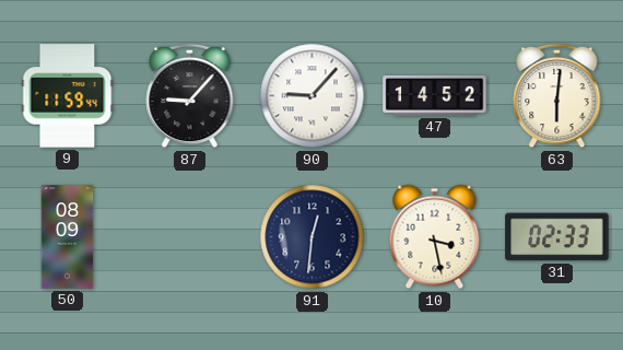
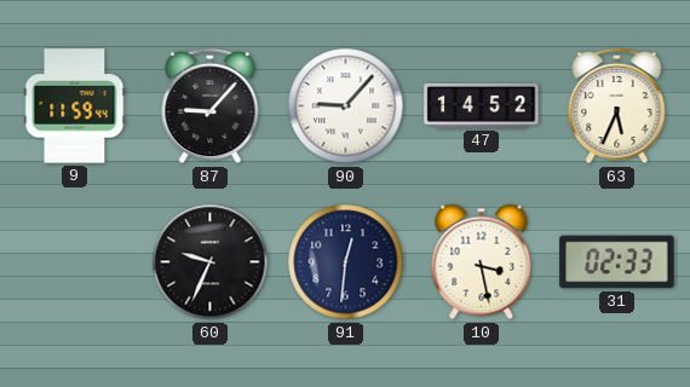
63: 6:01 -> 5:34
50: 08:09 -> none
60: none -> 9:34
